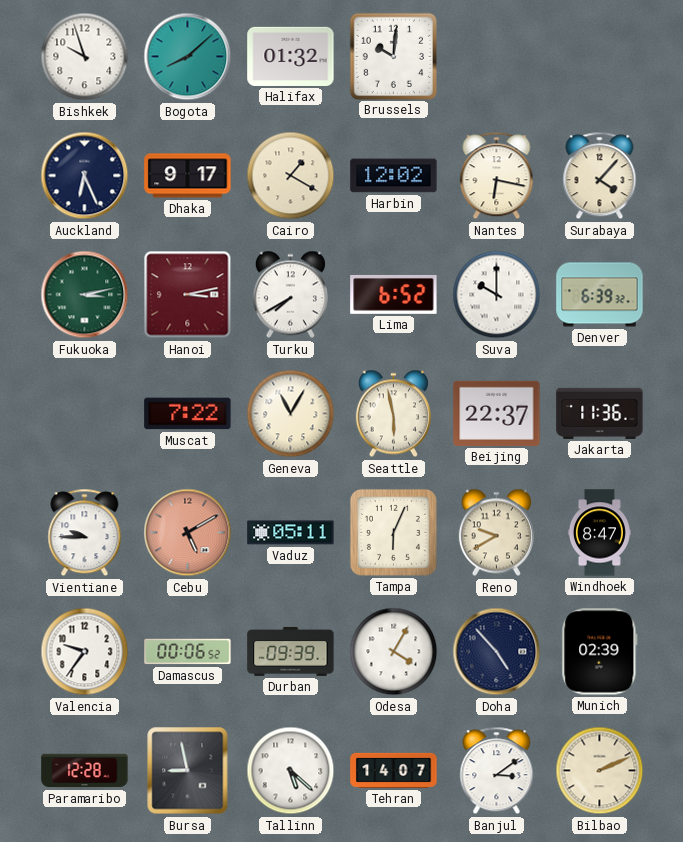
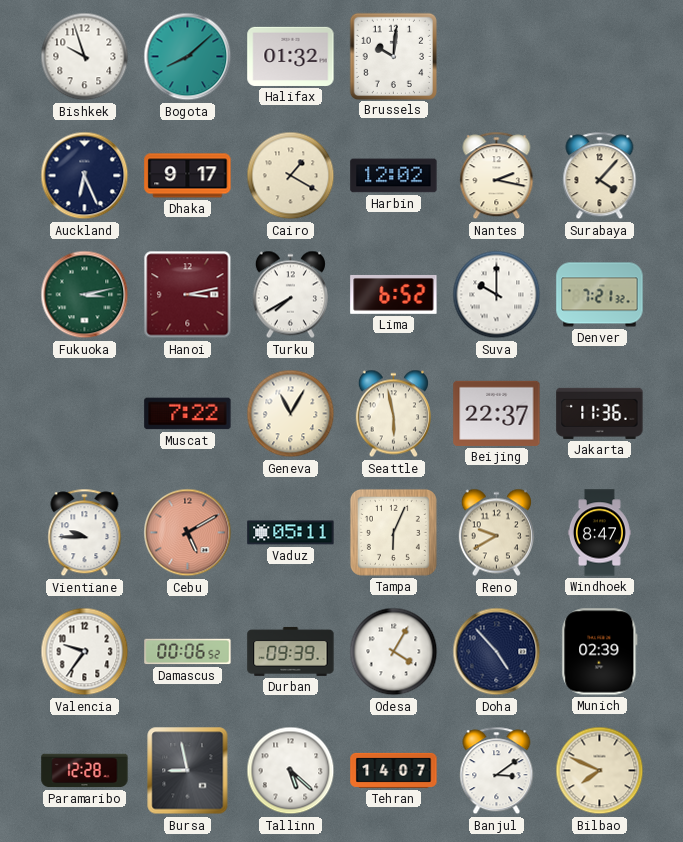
Nantes: 6:17 -> 2:17
Denver: 6:39 -> 7:21
Bilbao: 2:11 -> 7:49
